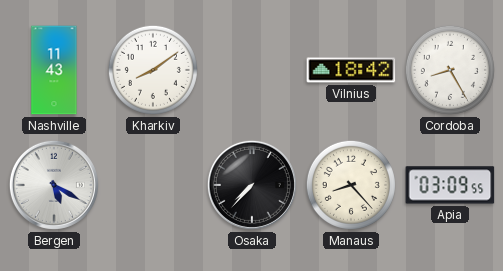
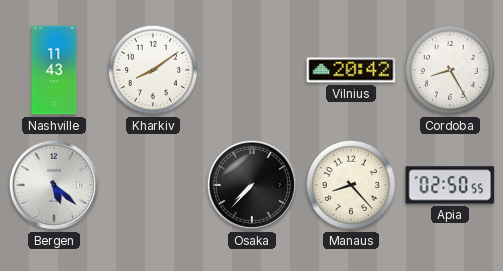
Vilnius: 18:42 -> 20:42
Bergen: 5:20 -> 5:22
Apia: 03:09 -> 02:50
